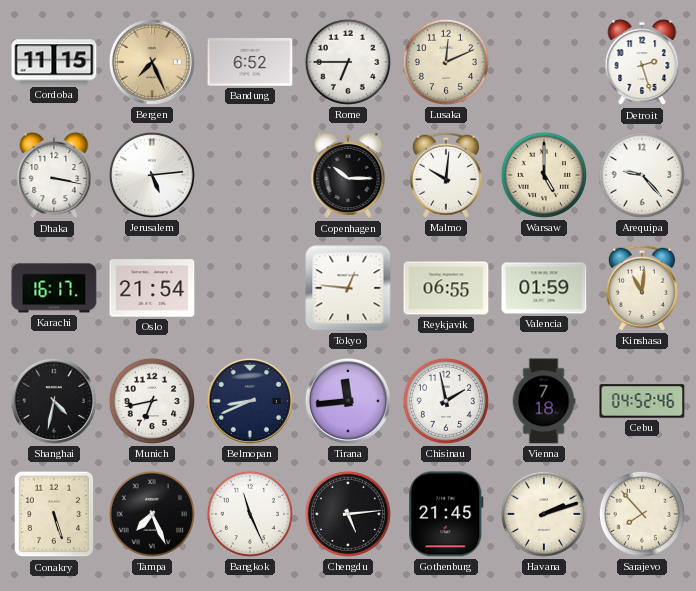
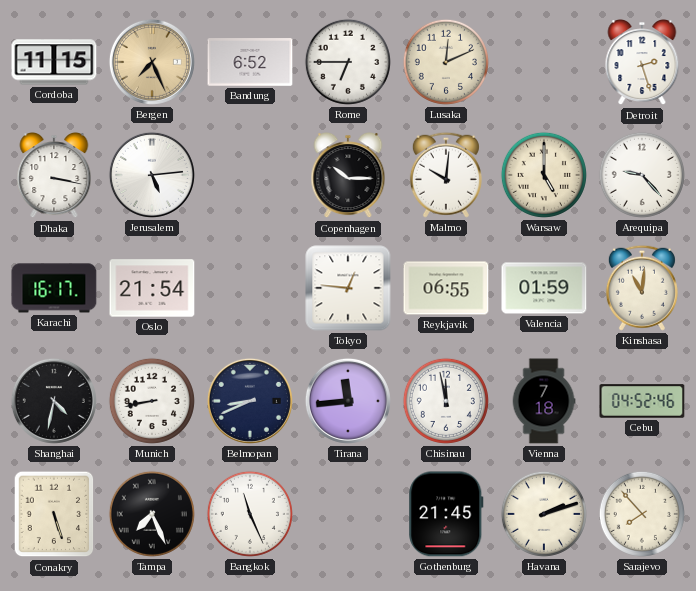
Munich: 6:43 -> 8:43
Chisinau: 1:58 -> 11:58
Chengdu: 5:14 -> none
